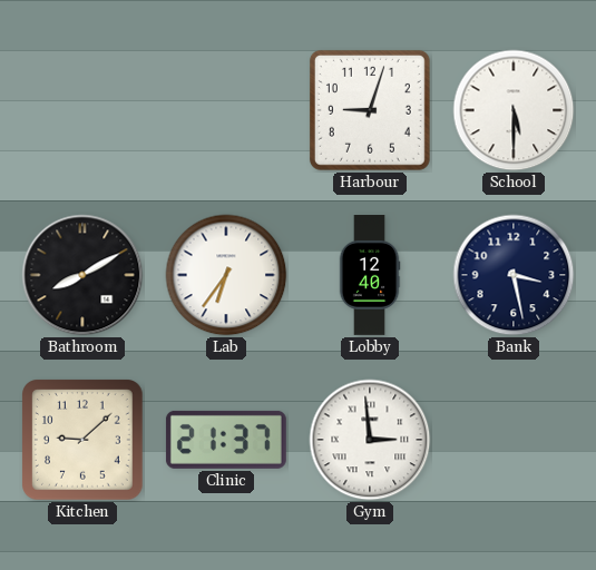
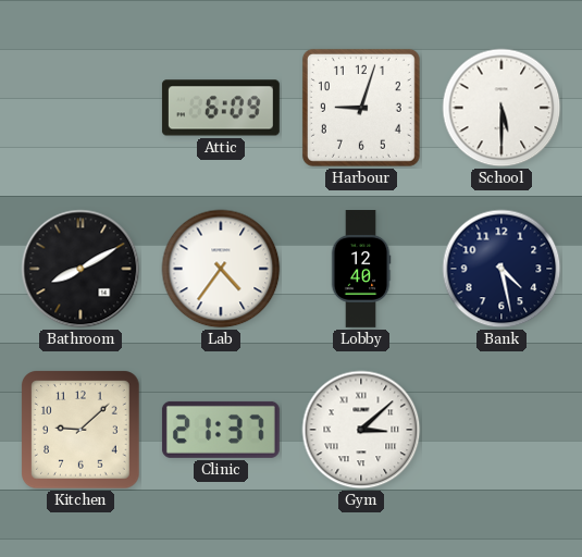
Attic: none -> 6:09
Lab: 6:36 -> 4:36
Bank: 3:28 -> 4:28
Gym: 2:59 -> 3:08
